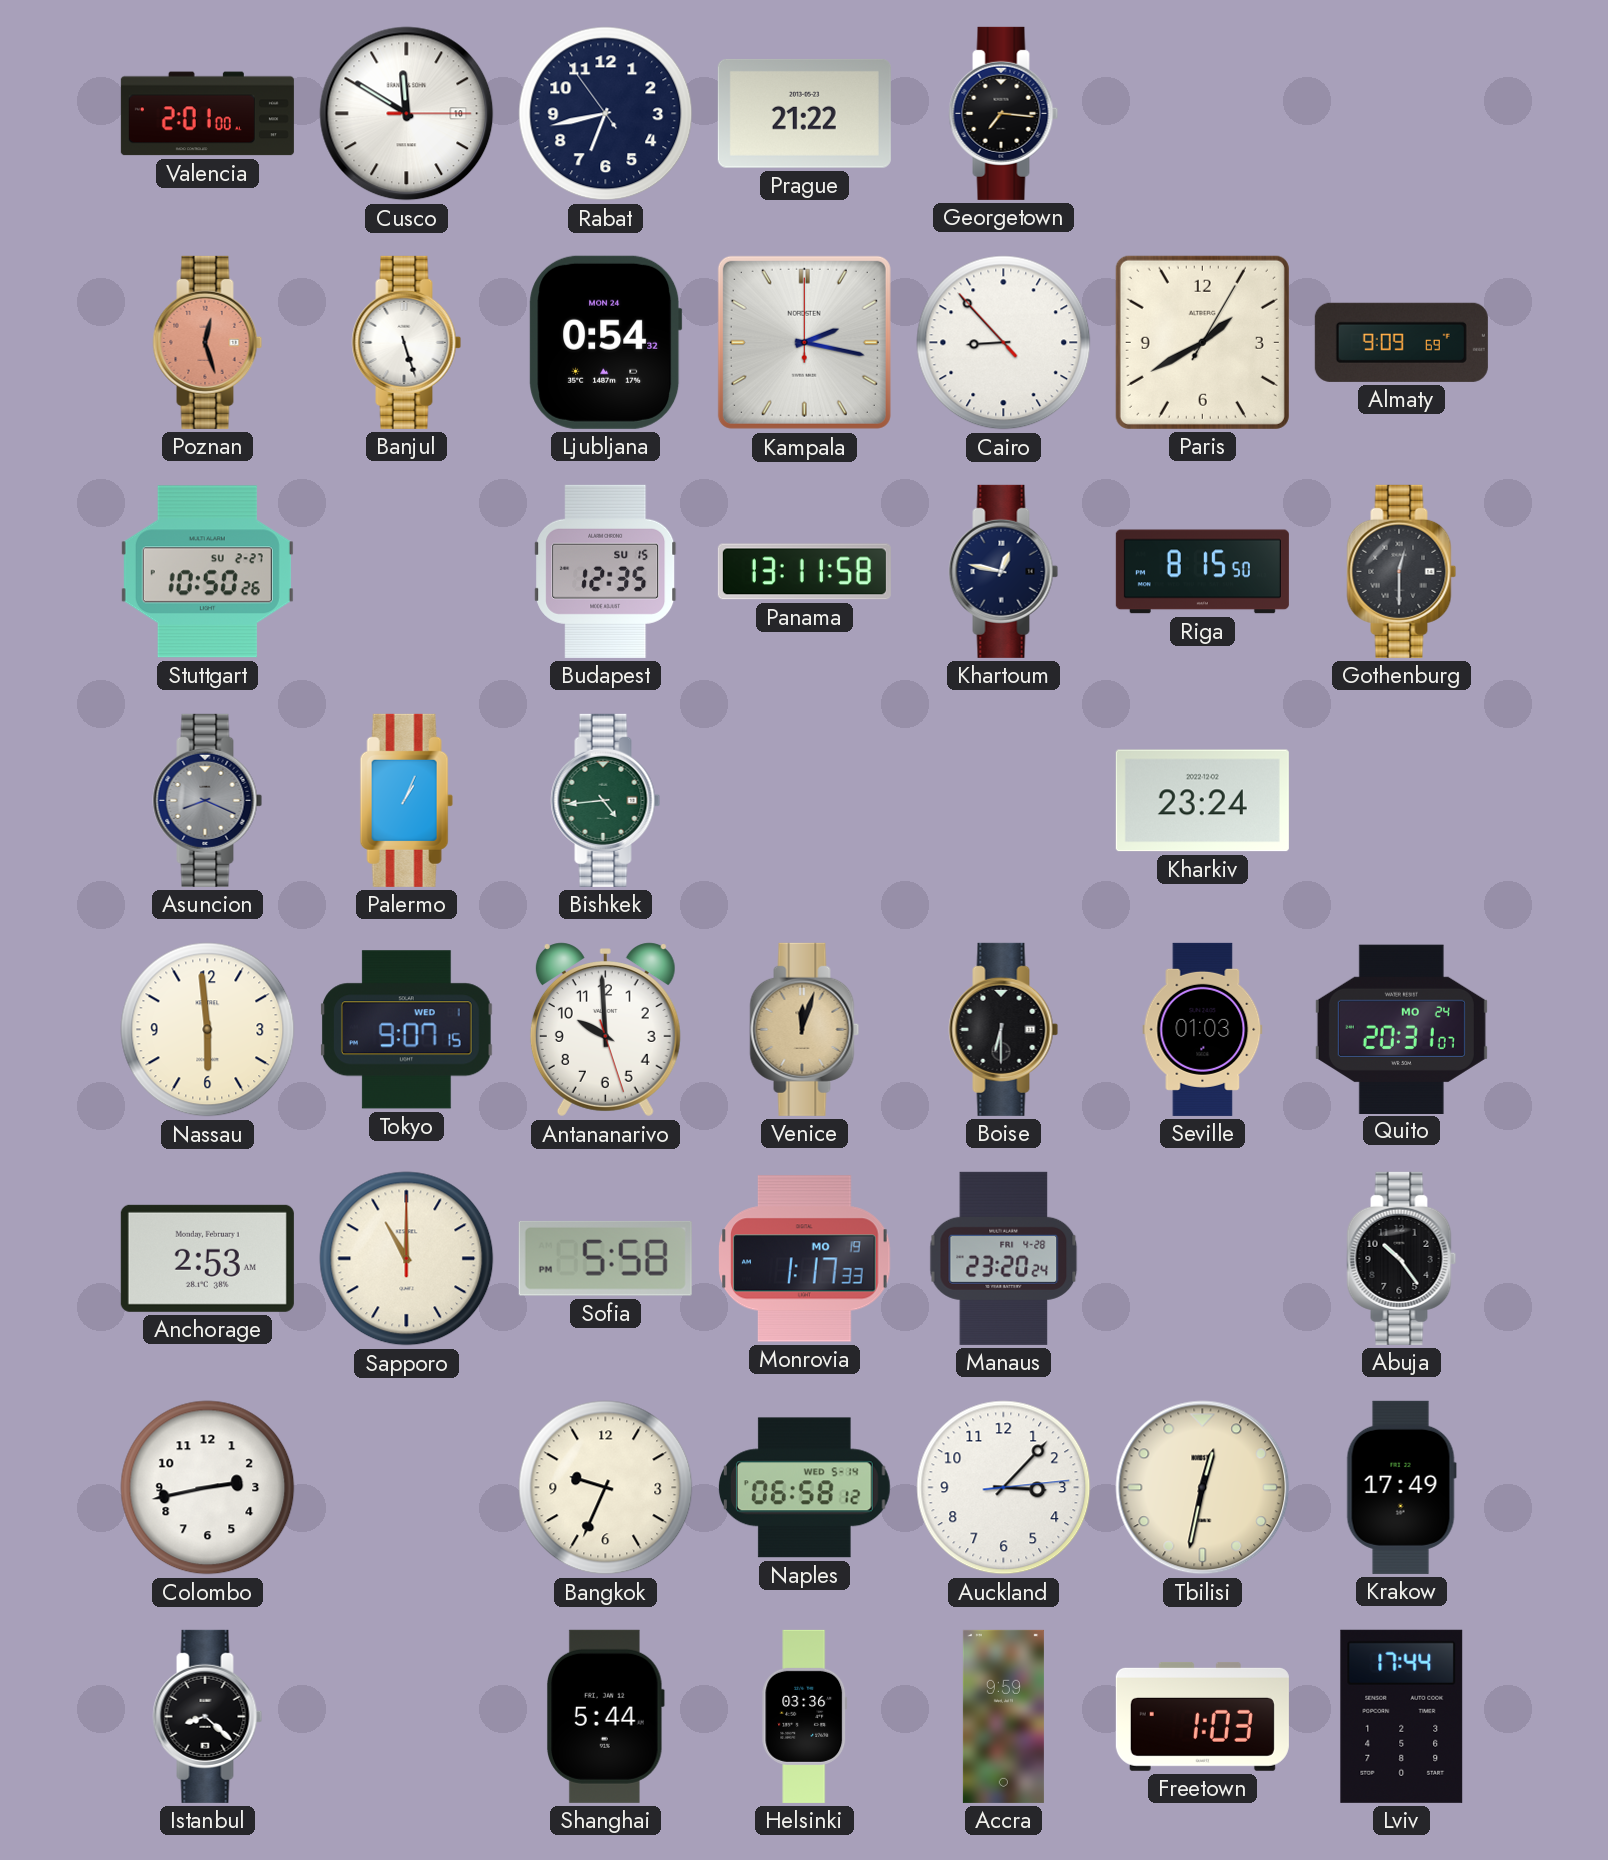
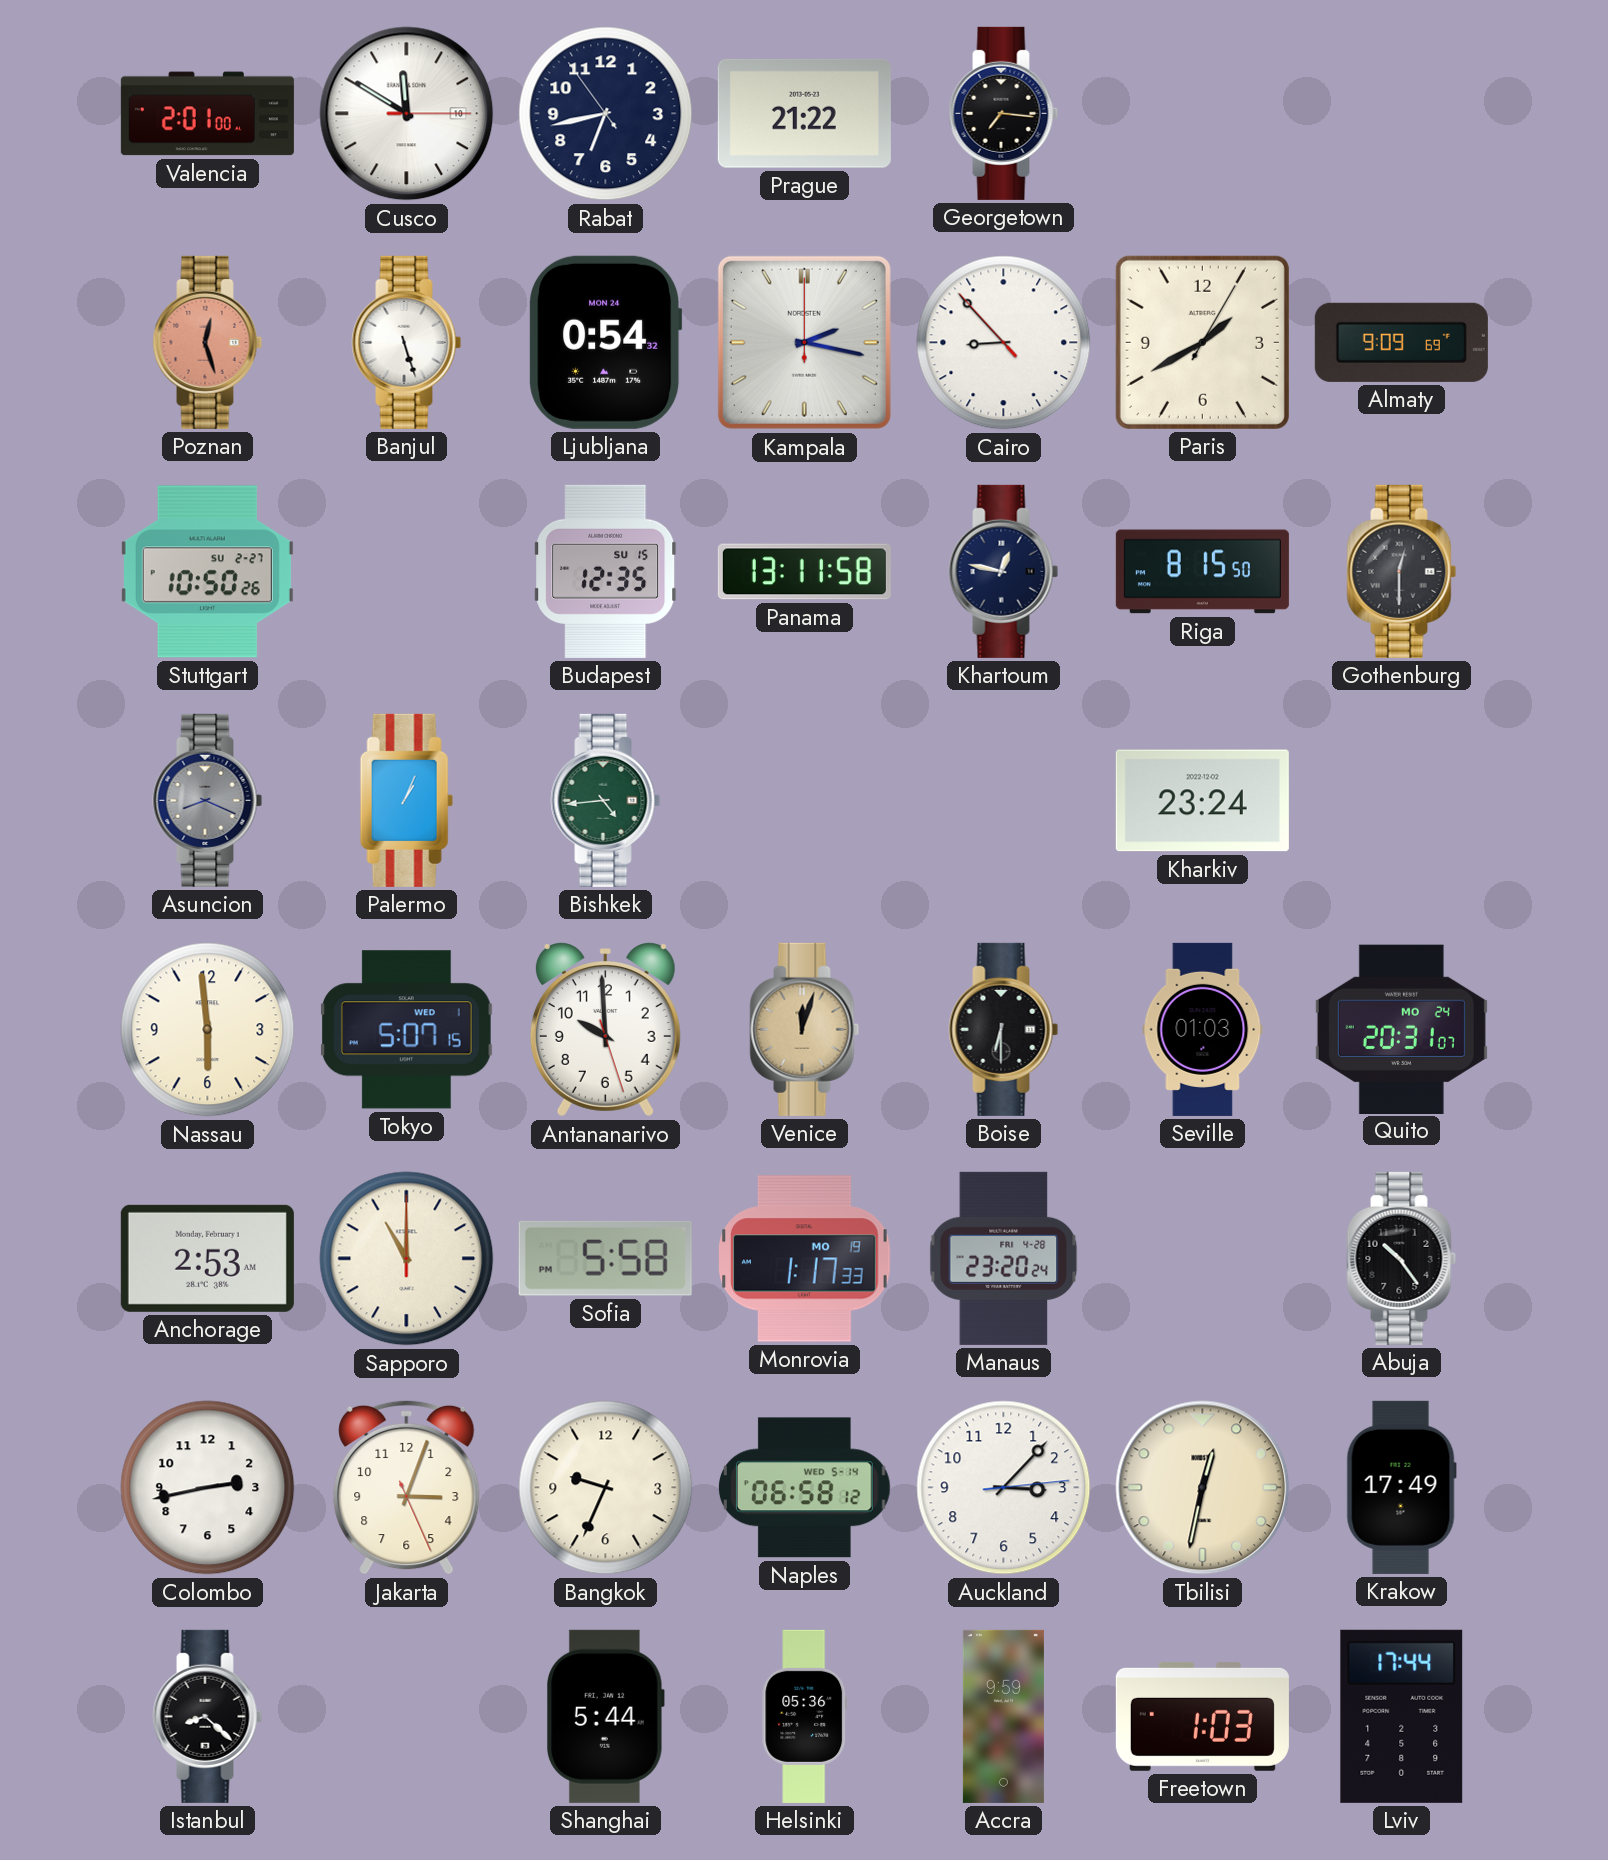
Tokyo: 9:07 -> 5:07
Jakarta: none -> 3:03
Helsinki: 03:36 -> 05:36
